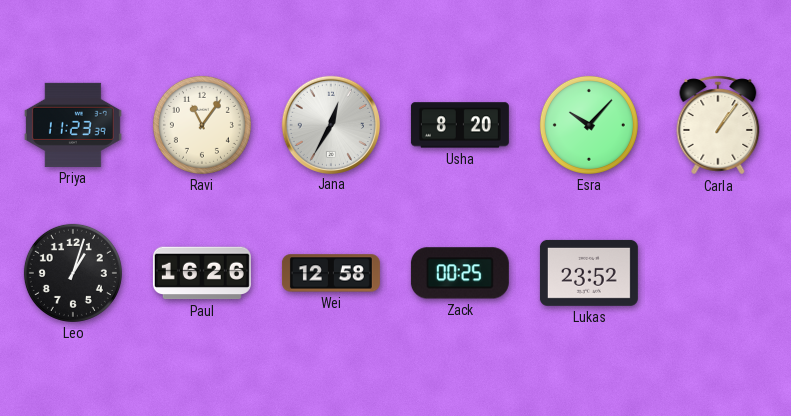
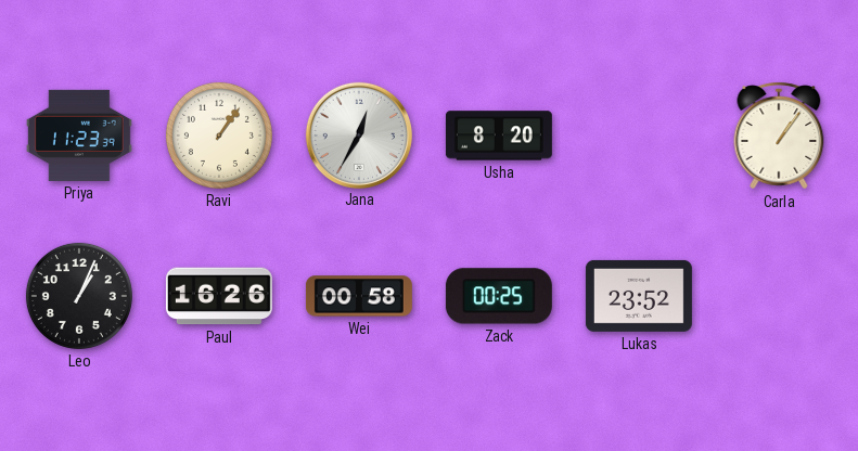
Ravi: 11:06 -> 1:06
Esra: 10:07 -> none
Leo: 1:03 -> 1:04
Wei: 12:58 -> 00:58
